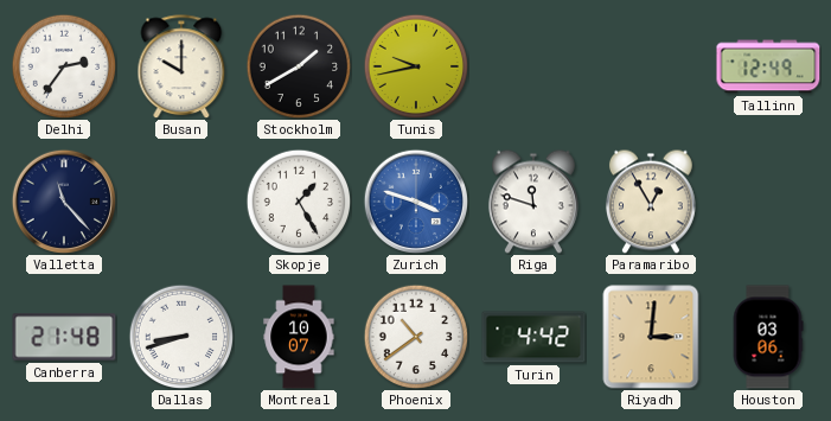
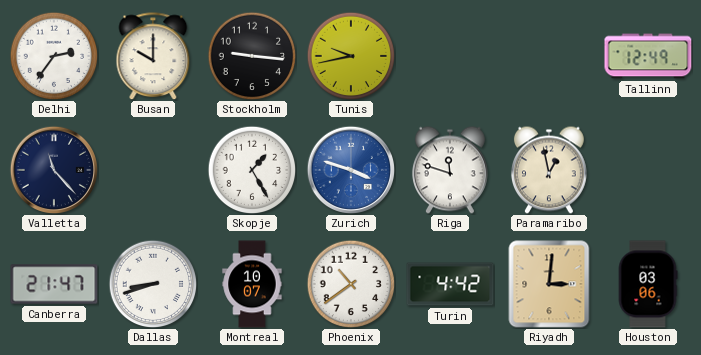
Stockholm: 1:40 -> 9:16
Paramaribo: 12:55 -> 12:58
Canberra: 21:48 -> 21:47
